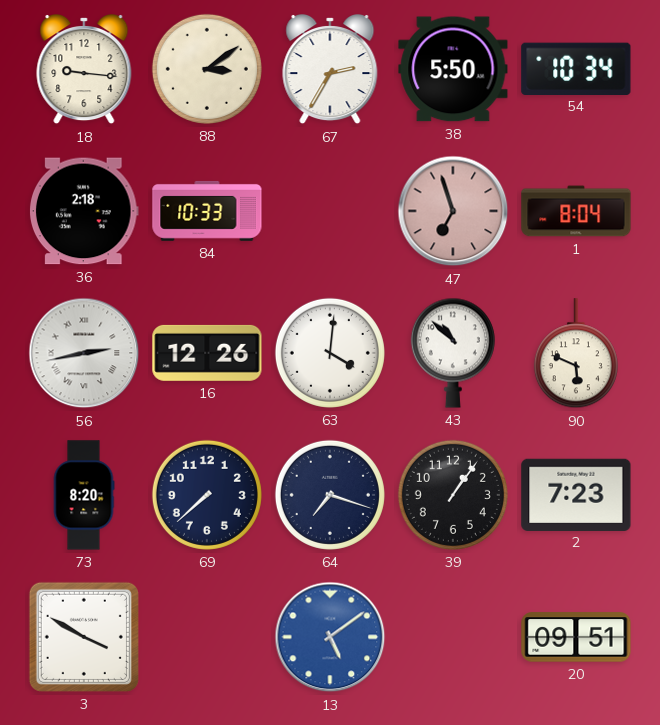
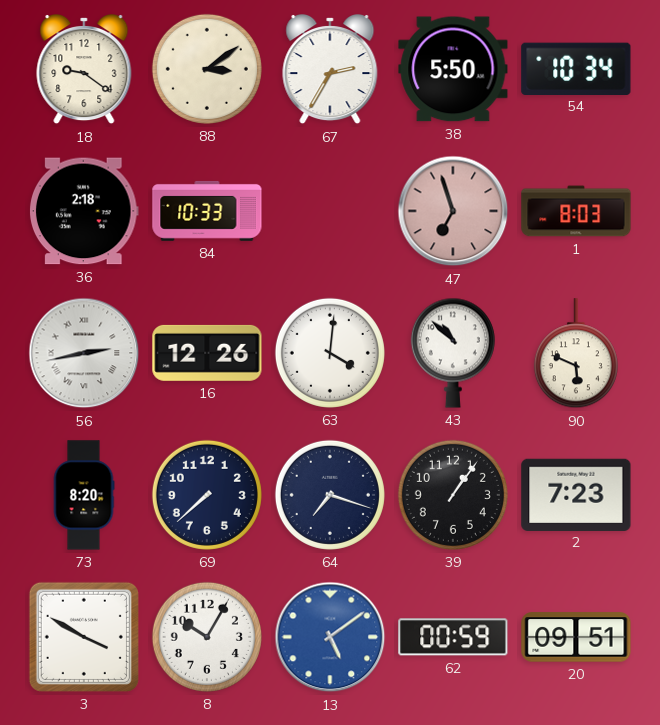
18: 9:16 -> 9:21
1: 8:04 -> 8:03
8: none -> 10:05
62: none -> 00:59
